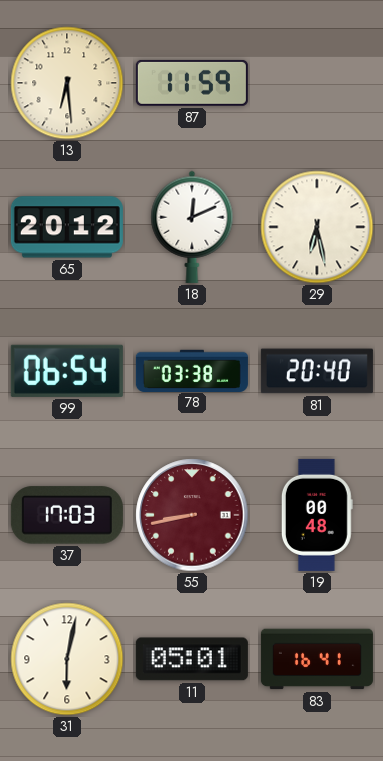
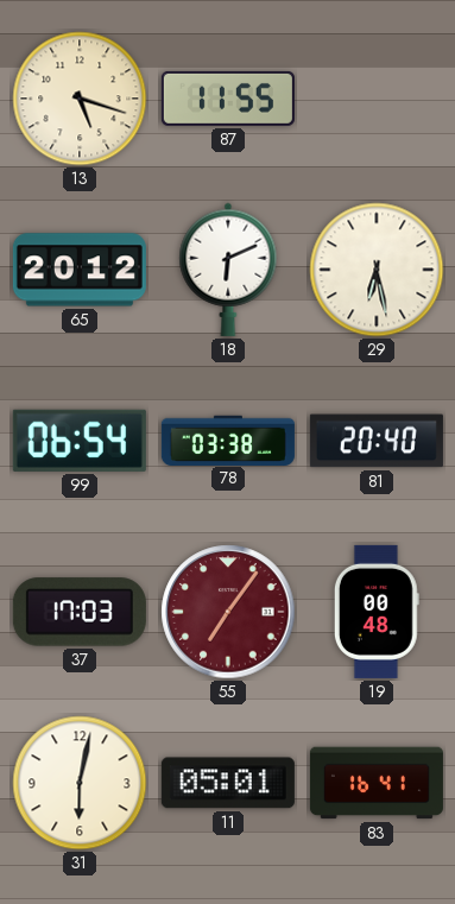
13: 6:29 -> 5:18
87: 11:59 -> 11:55
18: 12:11 -> 6:11
55: 8:43 -> 7:06
